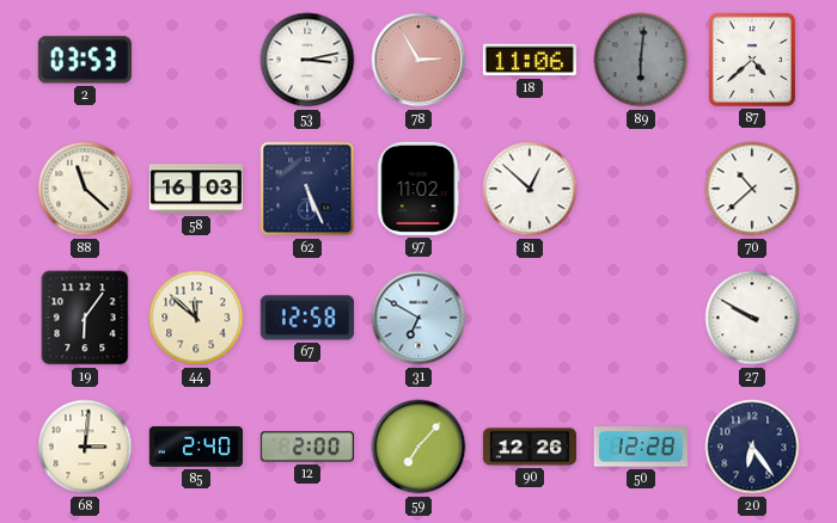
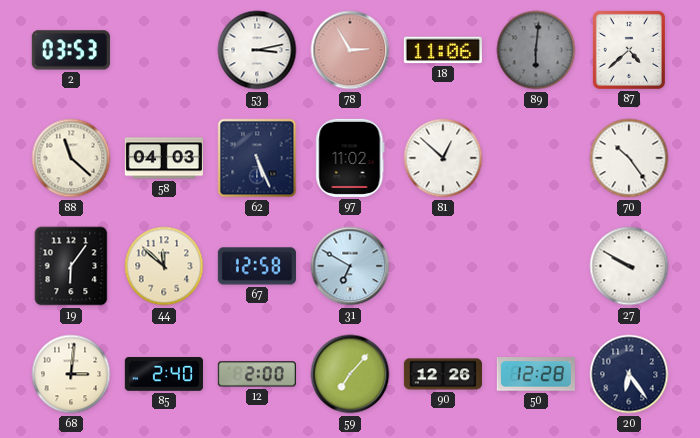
58: 16:03 -> 04:03
70: 10:38 -> 10:24
